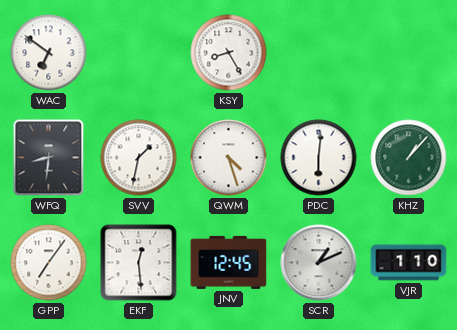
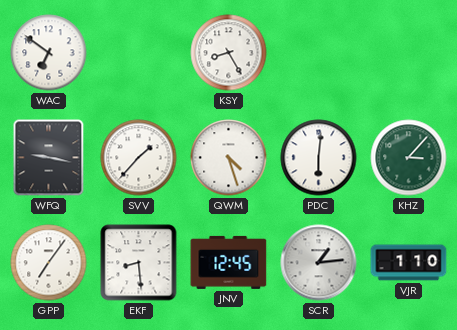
WFQ: 8:31 -> 9:17
SVV: 1:32 -> 1:37
KHZ: 1:07 -> 3:07
EKF: 12:29 -> 8:29
SCR: 1:11 -> 1:14
